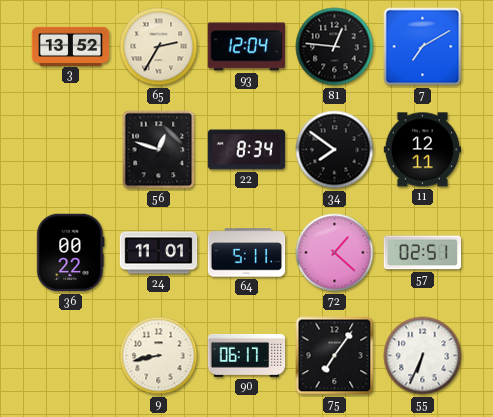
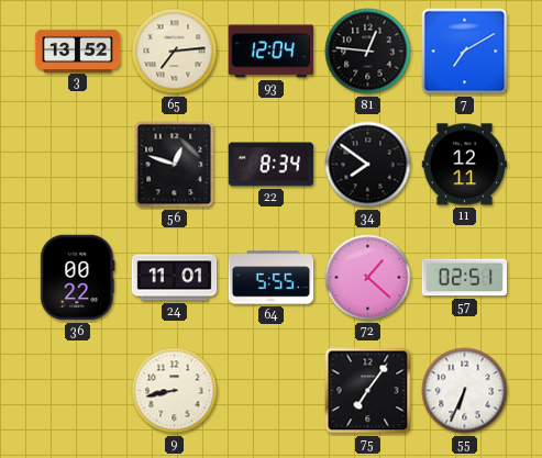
65: 2:35 -> 7:14
64: 5:11 -> 5:55
90: 06:17 -> none
